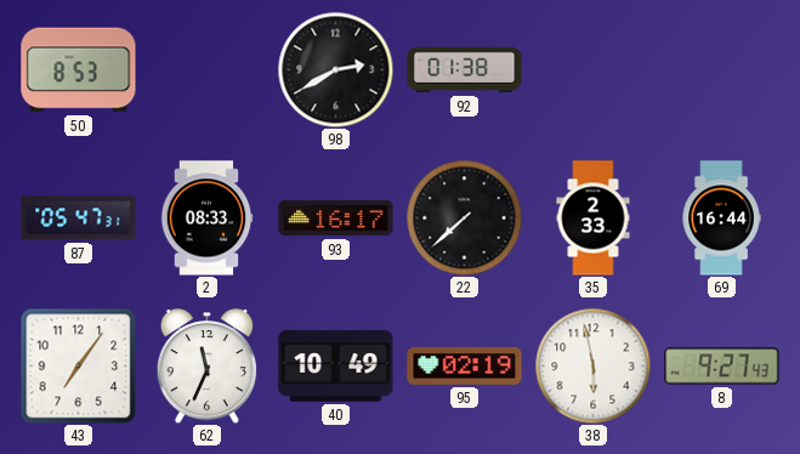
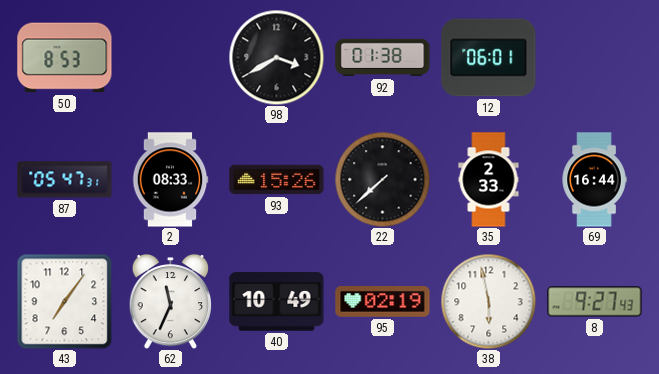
98: 2:40 -> 3:40
12: none -> 06:01
93: 16:17 -> 15:26
